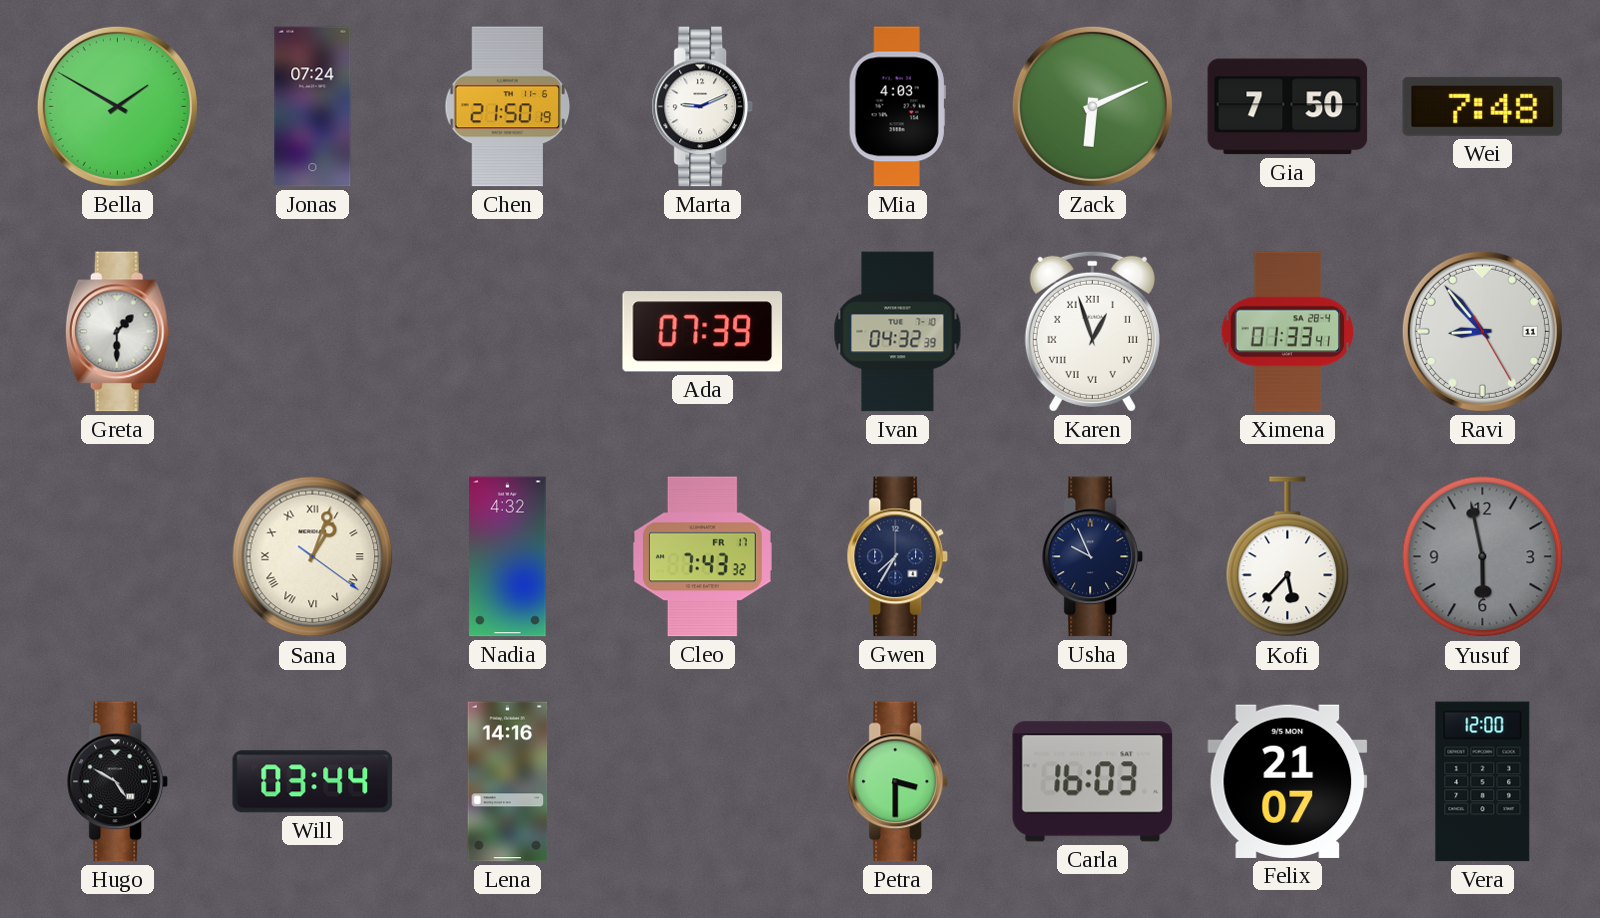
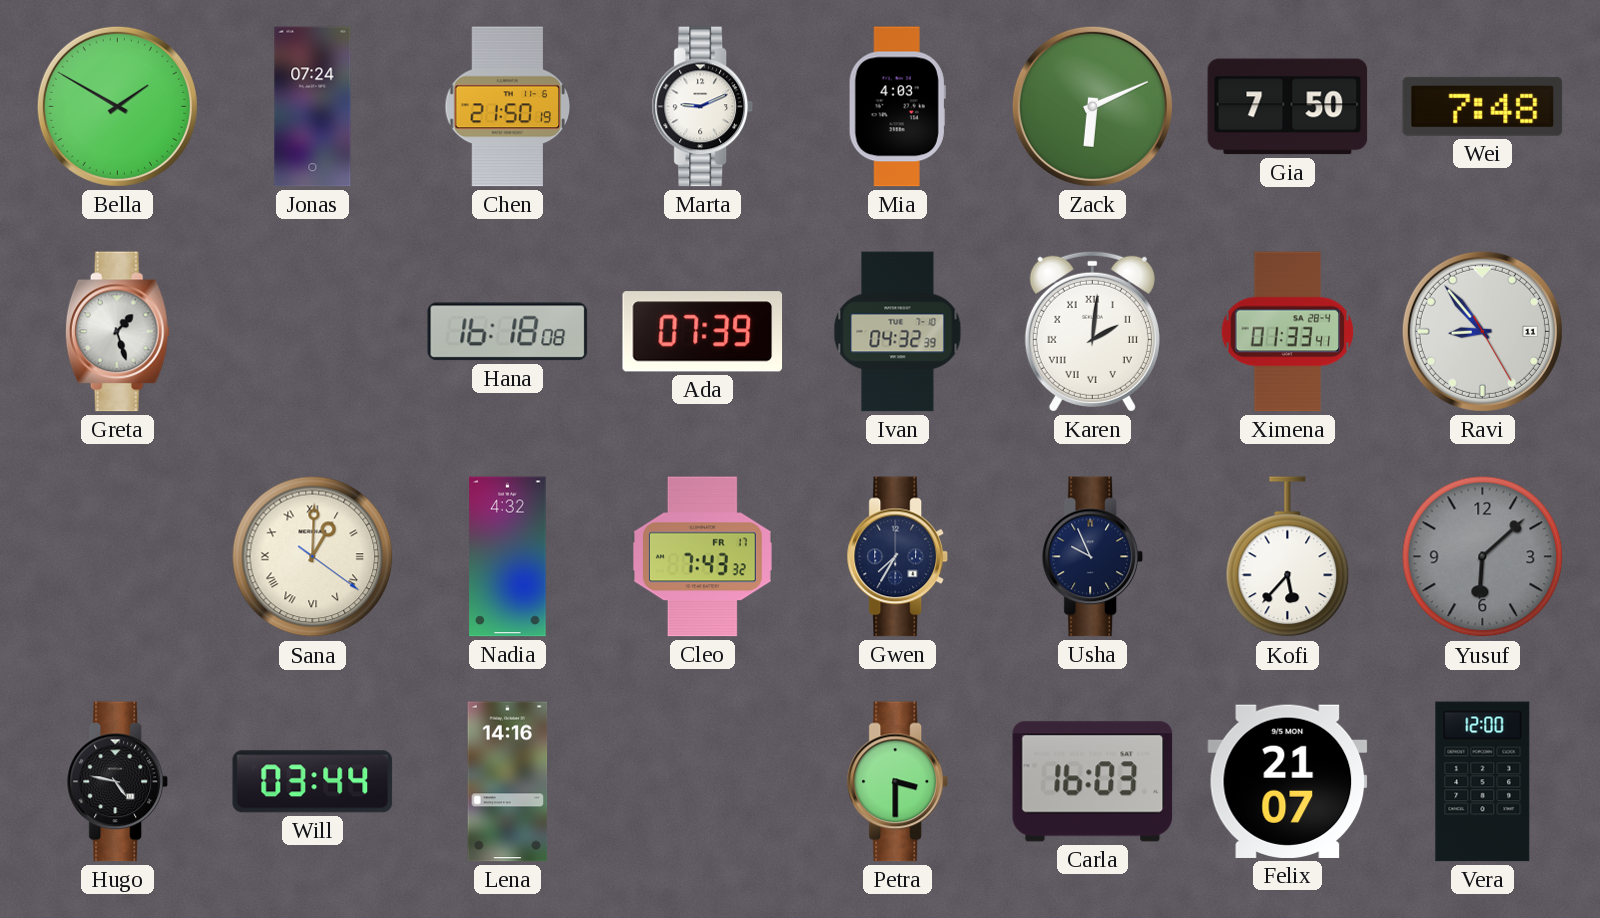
Greta: 1:30 -> 1:27
Hana: none -> 16:18
Karen: 12:57 -> 2:01
Sana: 1:03 -> 1:00
Yusuf: 5:58 -> 6:08
Hugo: 4:50 -> 4:47
